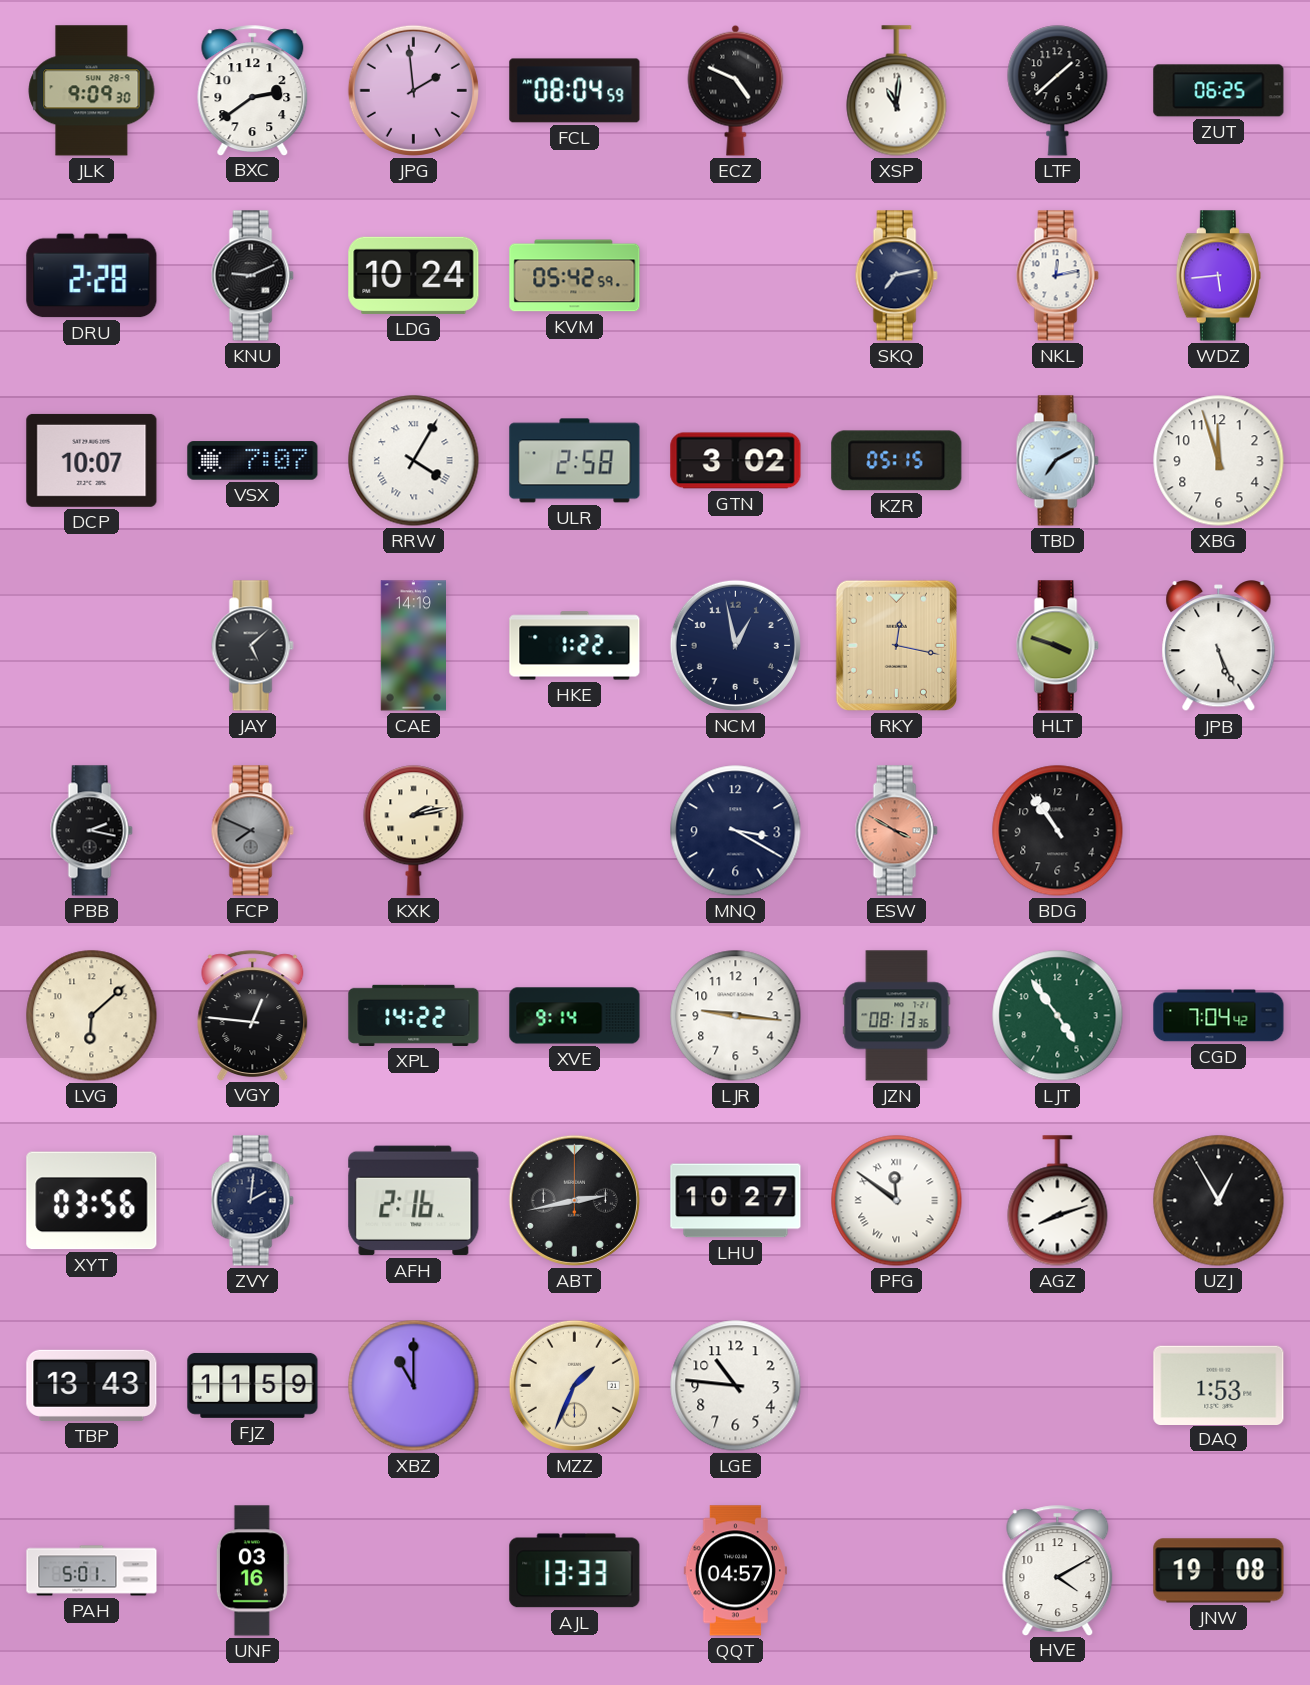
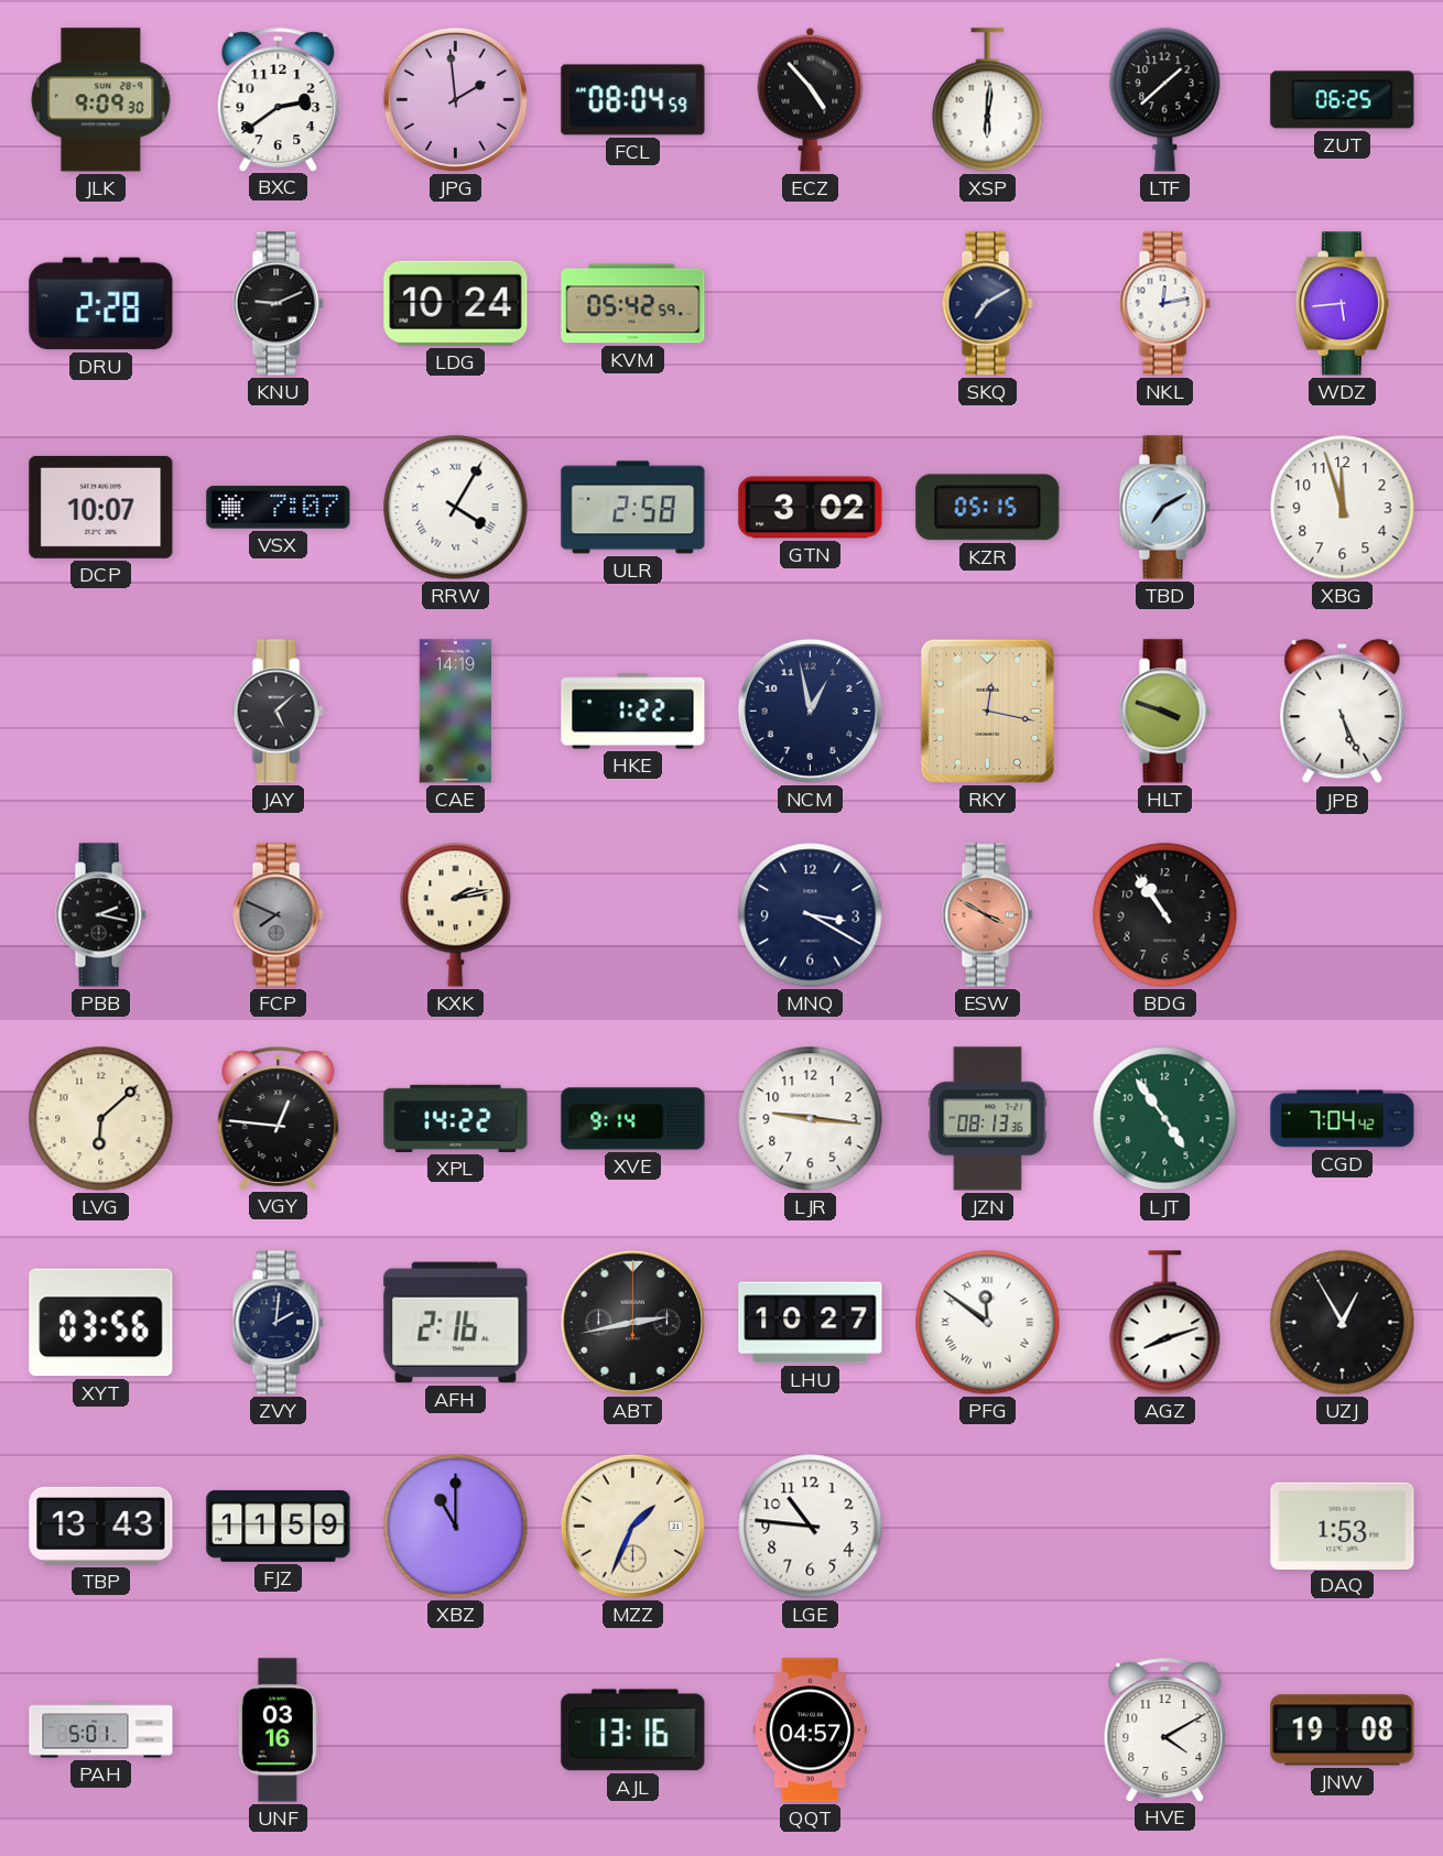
ECZ: 4:49 -> 4:53
XSP: 11:01 -> 6:01
SKQ: 7:13 -> 7:10
AJL: 13:33 -> 13:16
